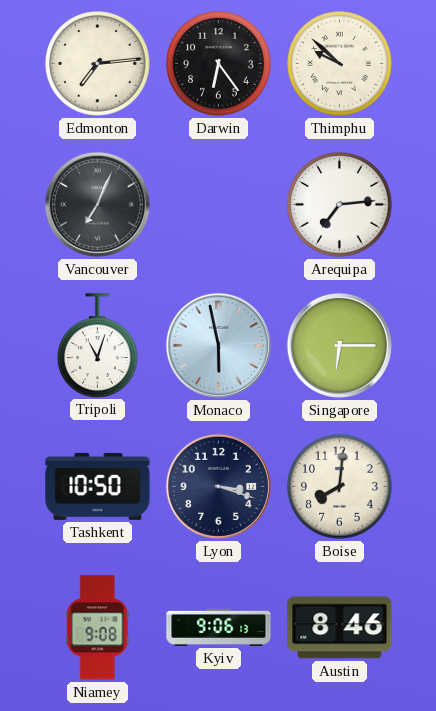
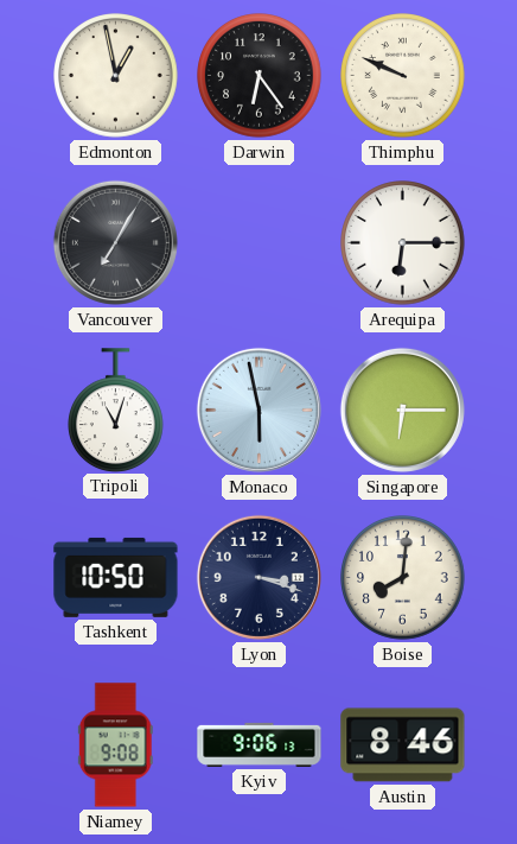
Edmonton: 7:14 -> 12:58
Thimphu: 9:52 -> 9:49
Vancouver: 7:04 -> 7:05
Arequipa: 7:14 -> 6:15
